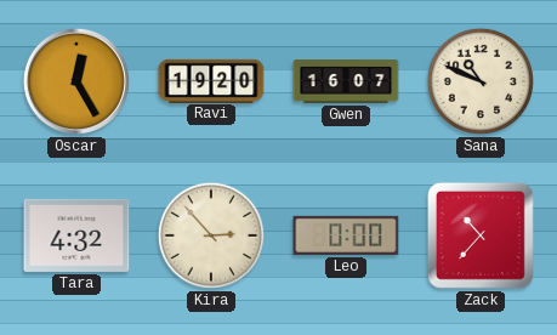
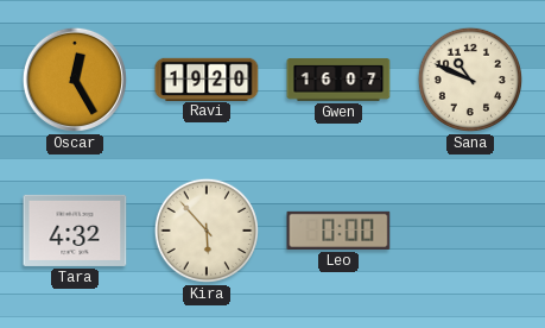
Kira: 2:53 -> 5:53
Zack: 10:37 -> none
